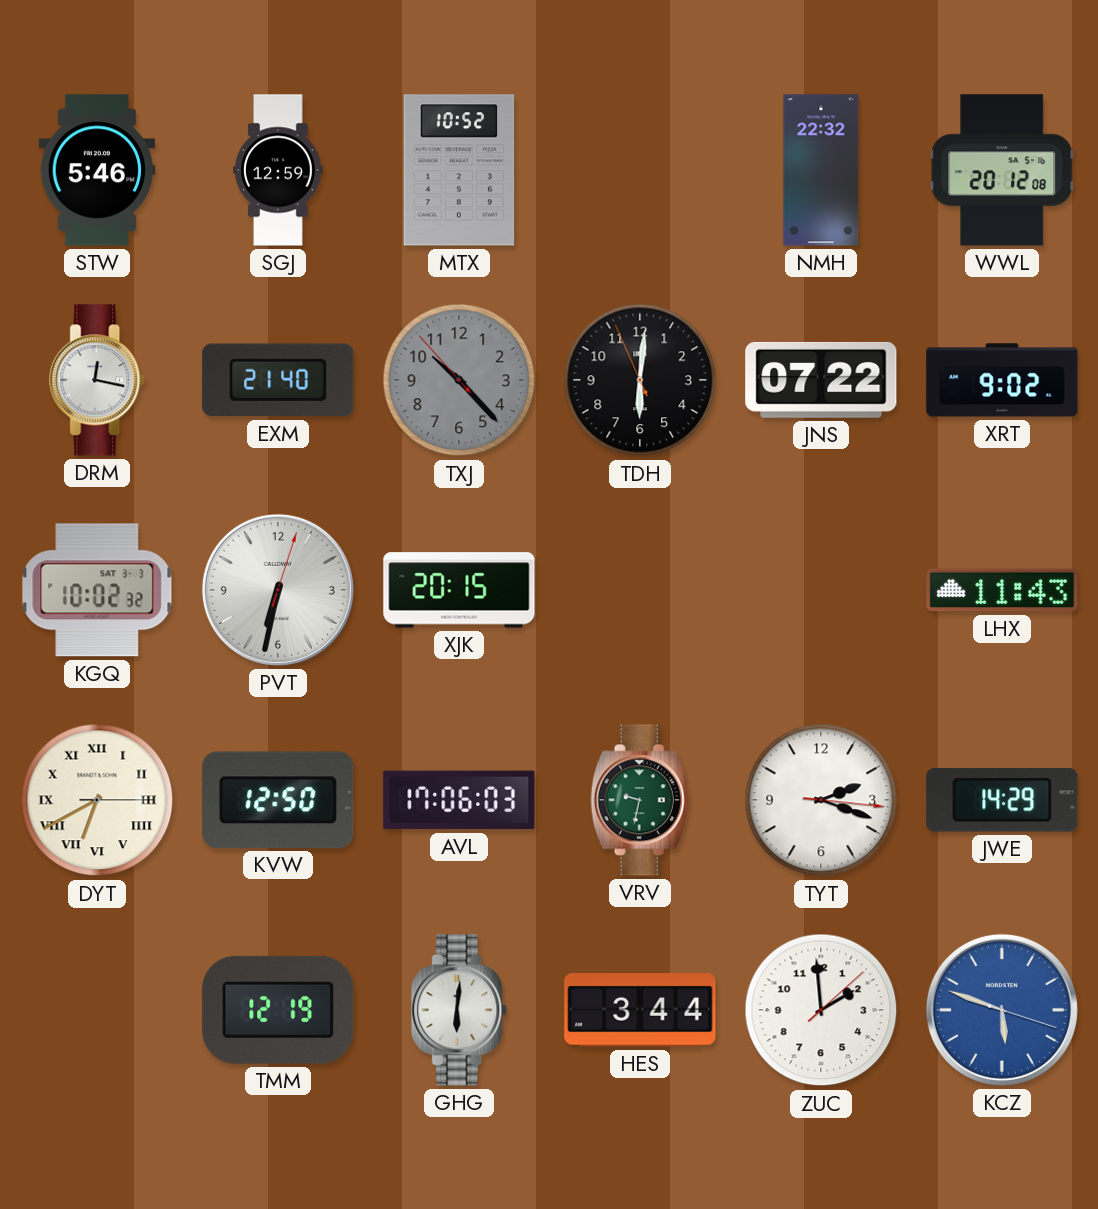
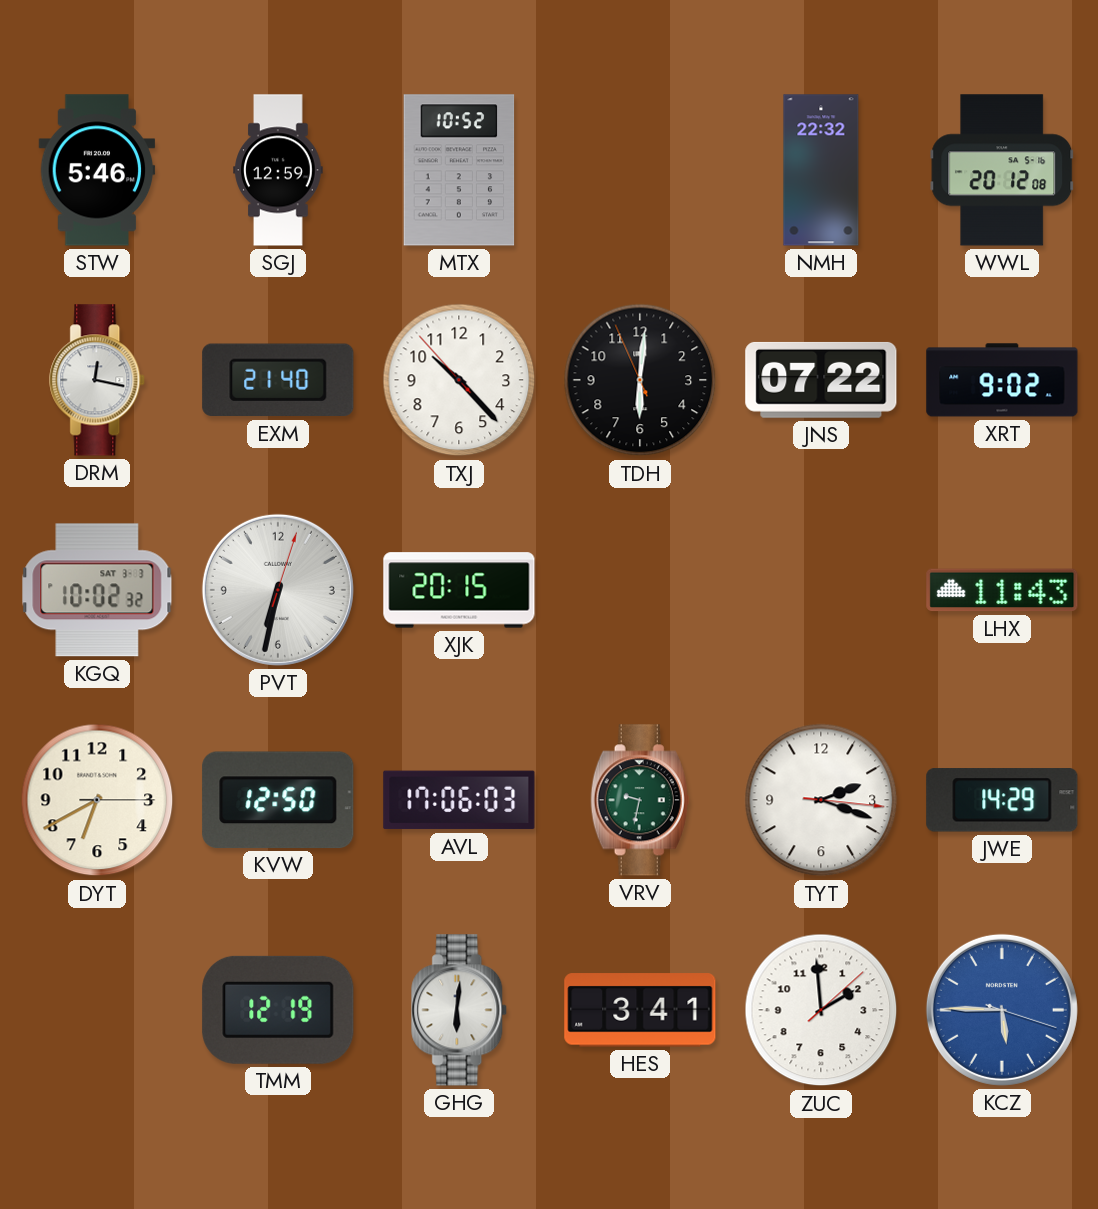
TXJ dial: grey -> white
DYT numerals: Roman -> Arabic
HES: 3:44 -> 3:41
KCZ: 5:48 -> 5:45
